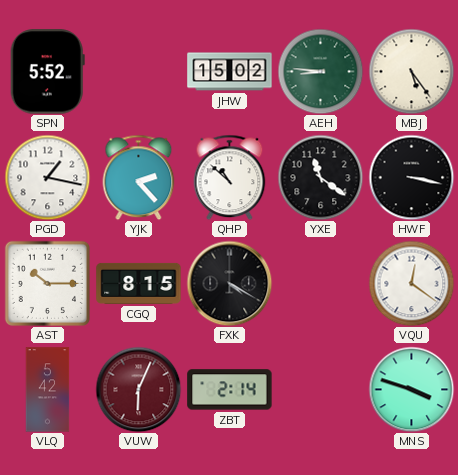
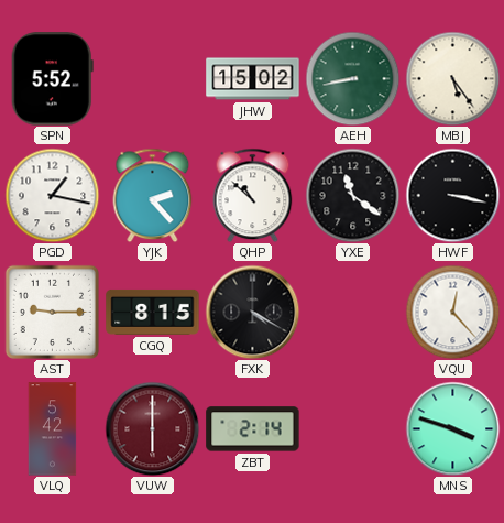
AEH: 8:46 -> 8:43
AST: 10:15 -> 9:15
VQU: 12:21 -> 12:23
VUW: 6:04 -> 6:00
